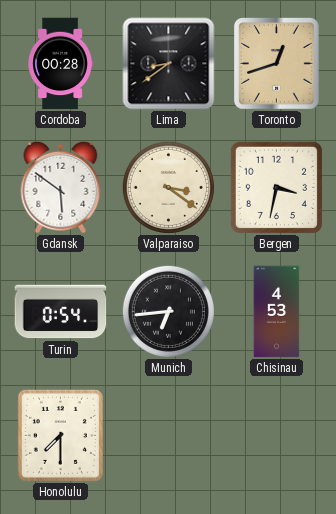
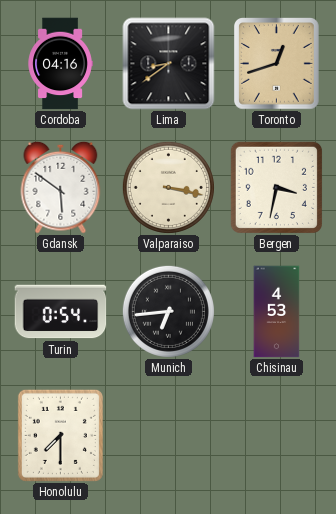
Cordoba: 00:28 -> 04:16
Valparaiso: 3:21 -> 3:17
